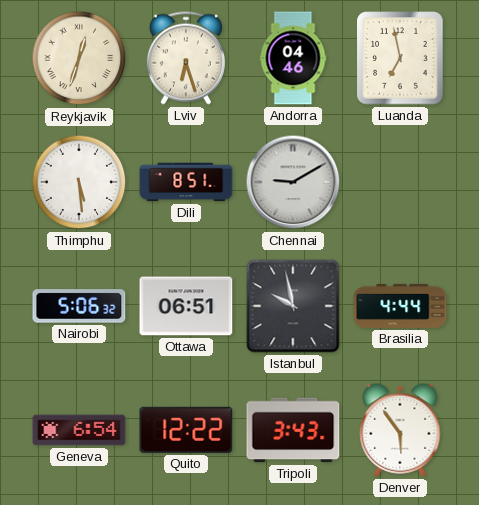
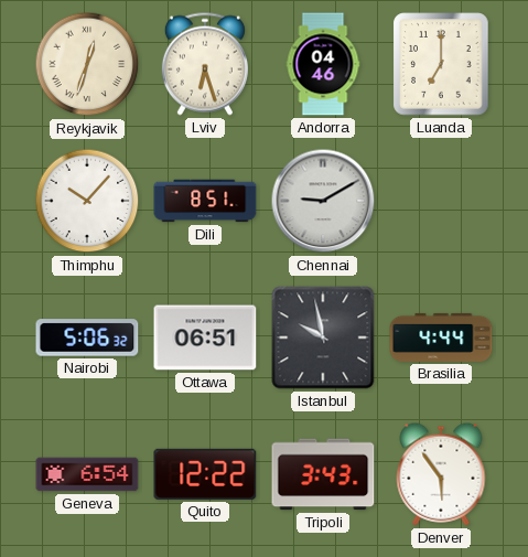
Luanda: 6:58 -> 7:00
Thimphu: 5:29 -> 10:07
